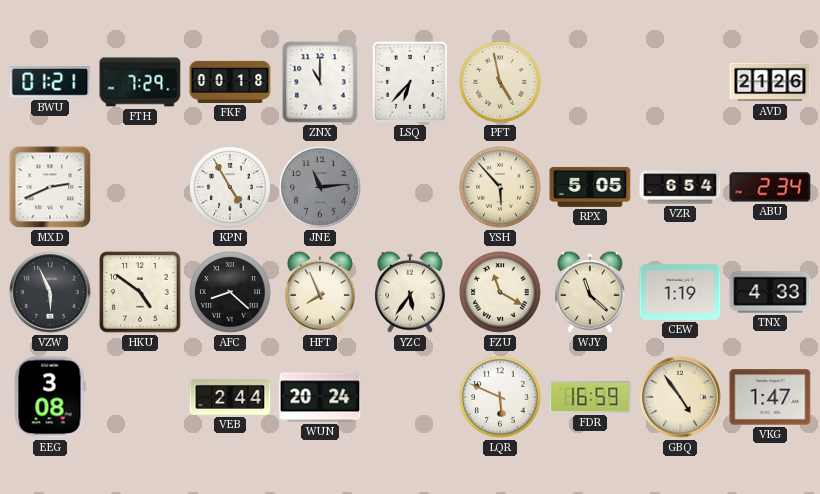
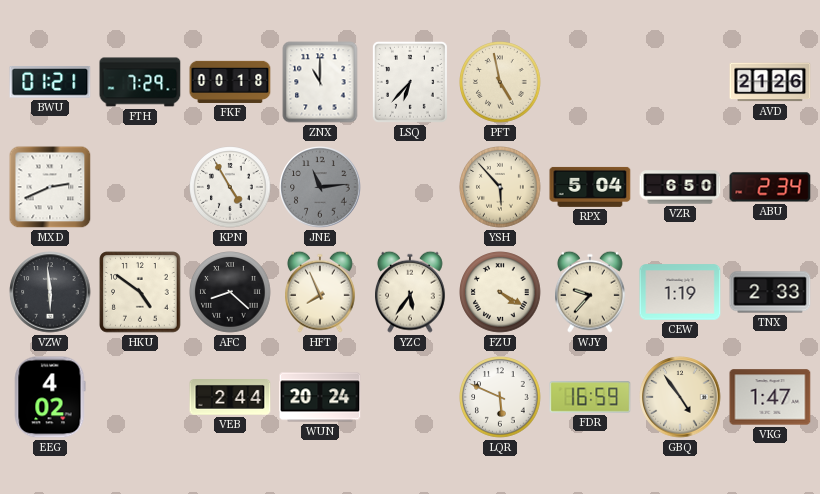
RPX: 5:05 -> 5:04
VZR: 6:54 -> 6:50
VZW: 5:56 -> 5:59
FZU: 11:20 -> 4:20
WJY: 11:22 -> 9:37
TNX: 4:33 -> 2:33
EEG: 3:08 -> 4:02
